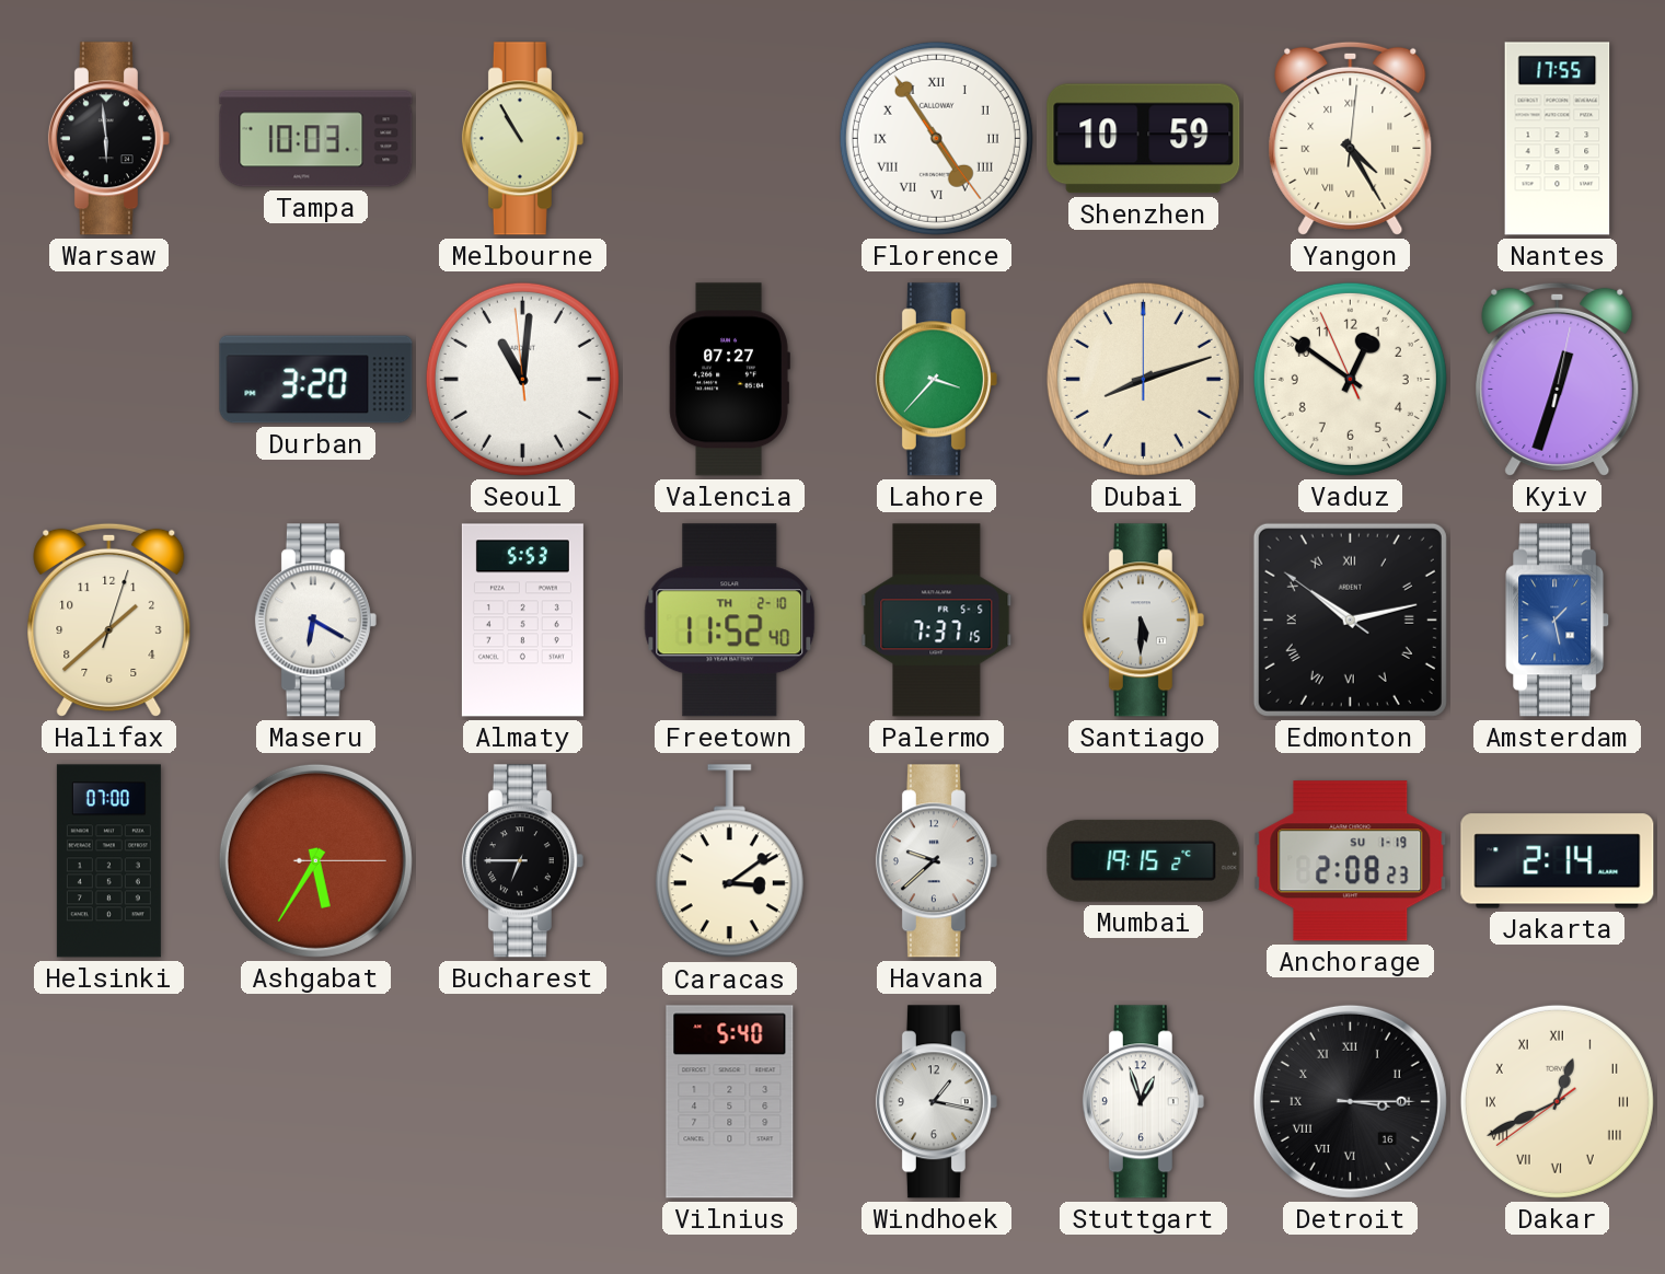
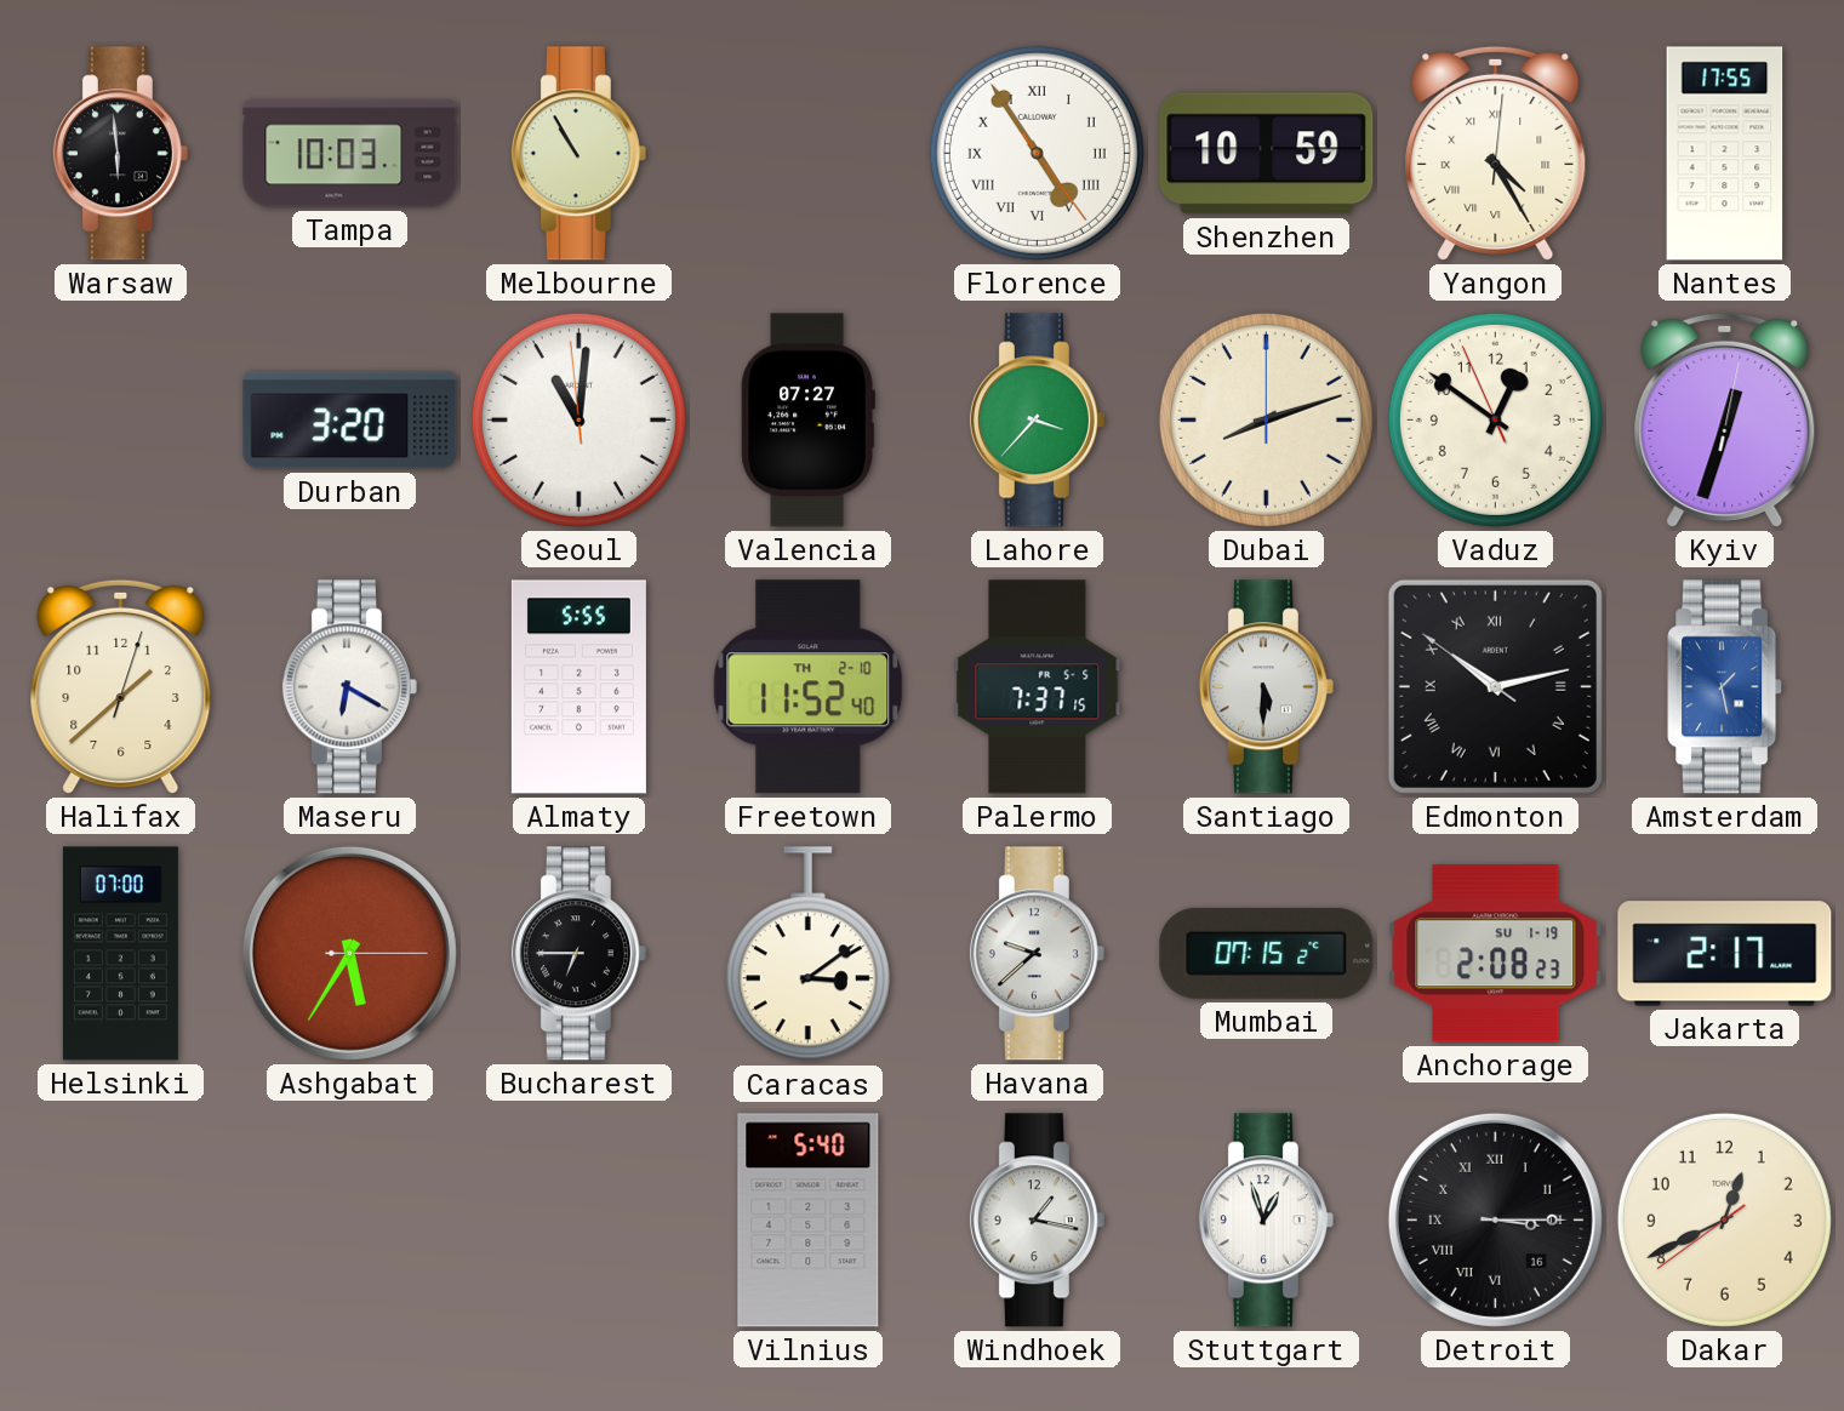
Almaty: 5:53 -> 5:55
Mumbai: 19:15 -> 07:15
Jakarta: 2:14 -> 2:17
Dakar numerals: Roman -> Arabic
